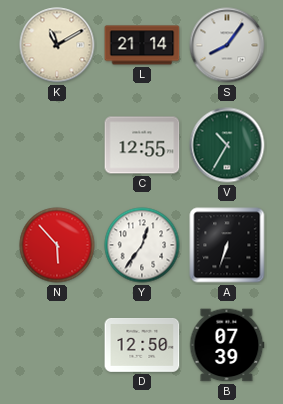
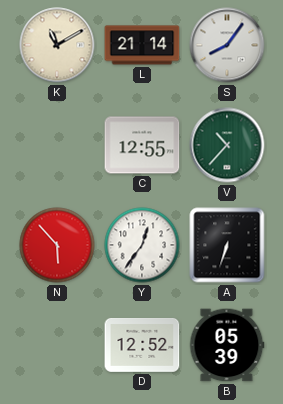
V: 10:35 -> 10:37
D: 12:50 -> 12:52
B: 07:39 -> 05:39
